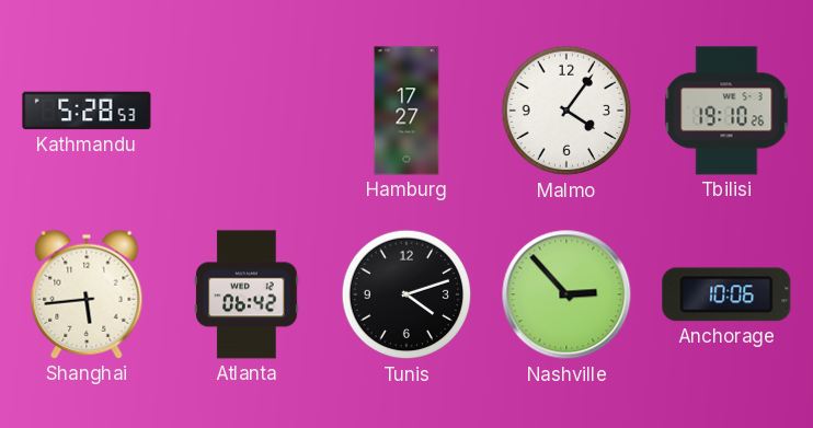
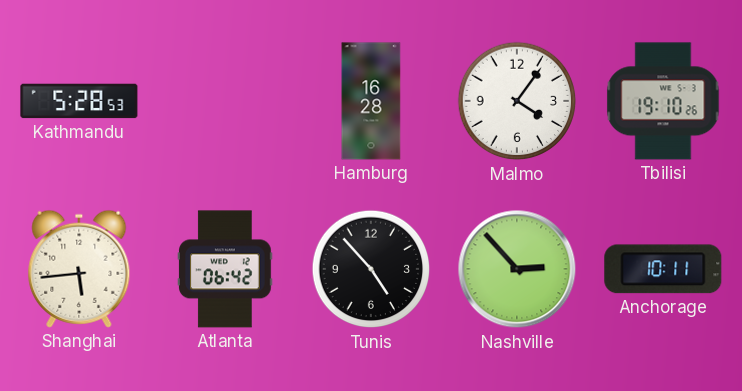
Hamburg: 17:27 -> 16:28
Tunis: 4:12 -> 4:53
Anchorage: 10:06 -> 10:11
